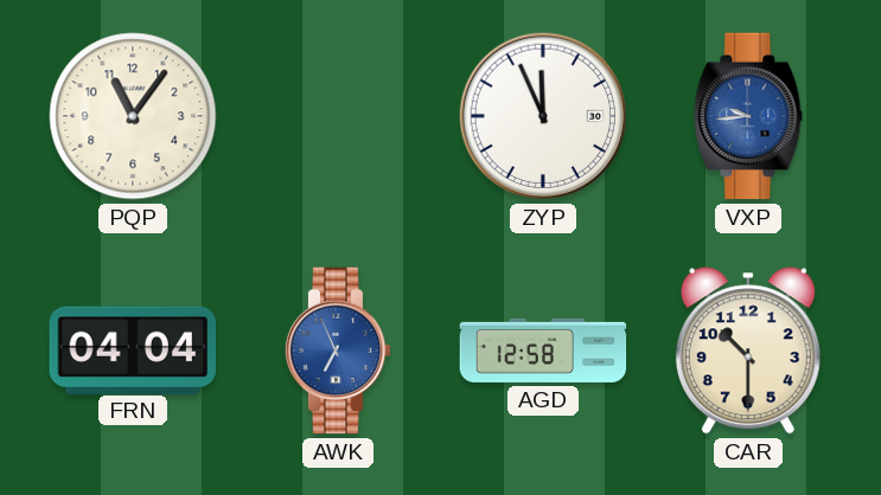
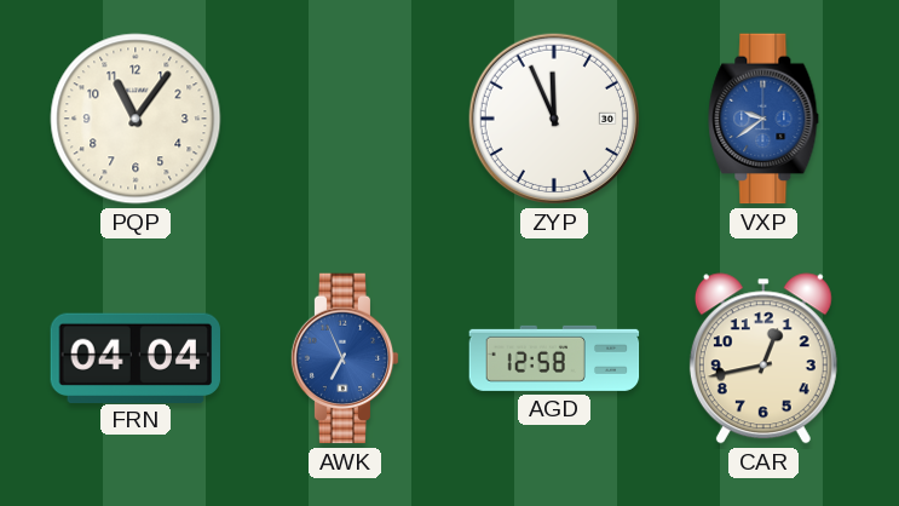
VXP: 9:44 -> 9:39
CAR: 10:30 -> 12:43
